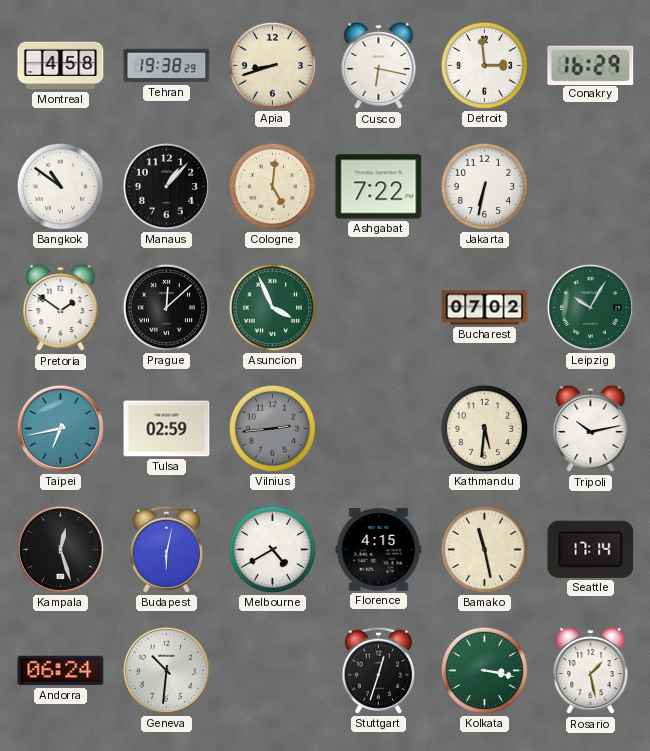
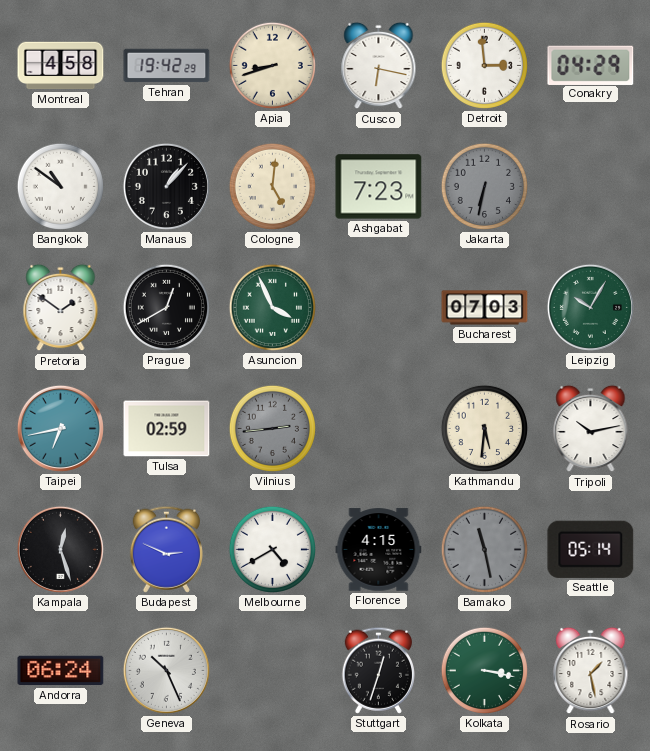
Tehran: 19:38 -> 19:42
Conakry: 16:29 -> 04:29
Ashgabat: 7:22 -> 7:23
Jakarta dial: white -> grey
Prague: 12:08 -> 12:40
Bucharest: 07:02 -> 07:03
Budapest: 6:02 -> 2:49
Bamako dial: cream -> grey
Seattle: 17:14 -> 05:14
Geneva: 10:31 -> 10:26
